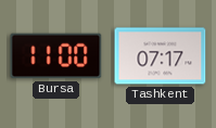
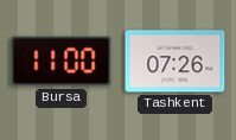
Tashkent: 07:17 -> 07:26
